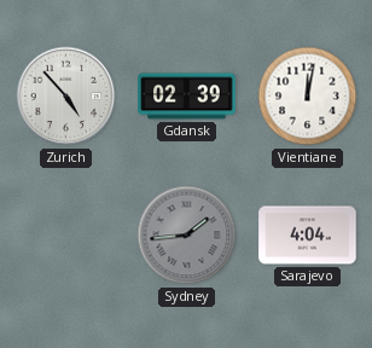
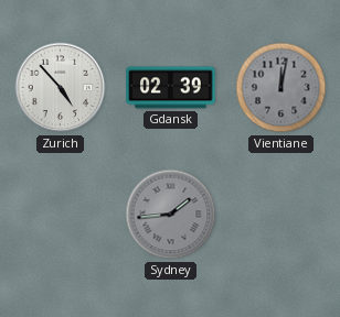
Vientiane dial: white -> grey
Sarajevo: 4:04 -> none
